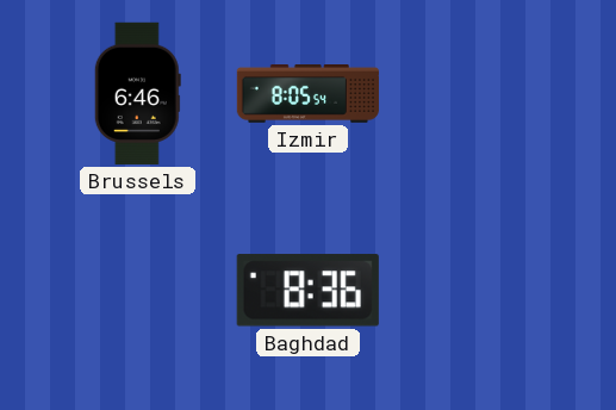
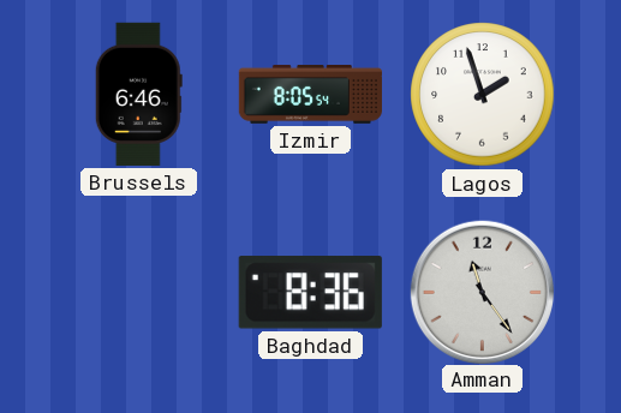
Lagos: none -> 1:57
Amman: none -> 11:24
